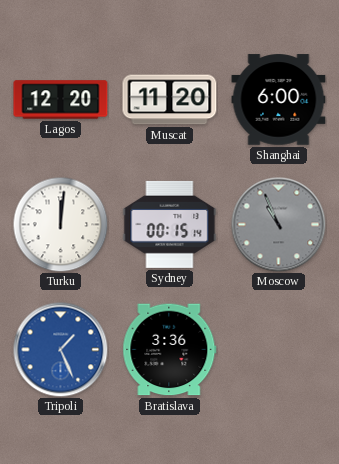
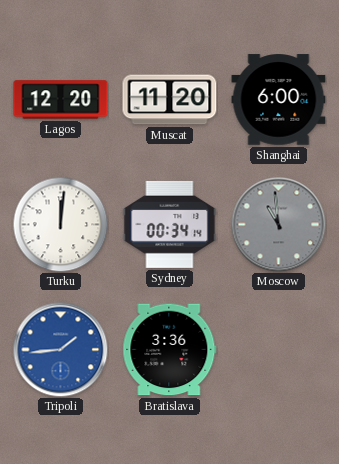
Sydney: 00:15 -> 00:34
Moscow: 10:56 -> 10:59
Tripoli: 1:26 -> 1:44
